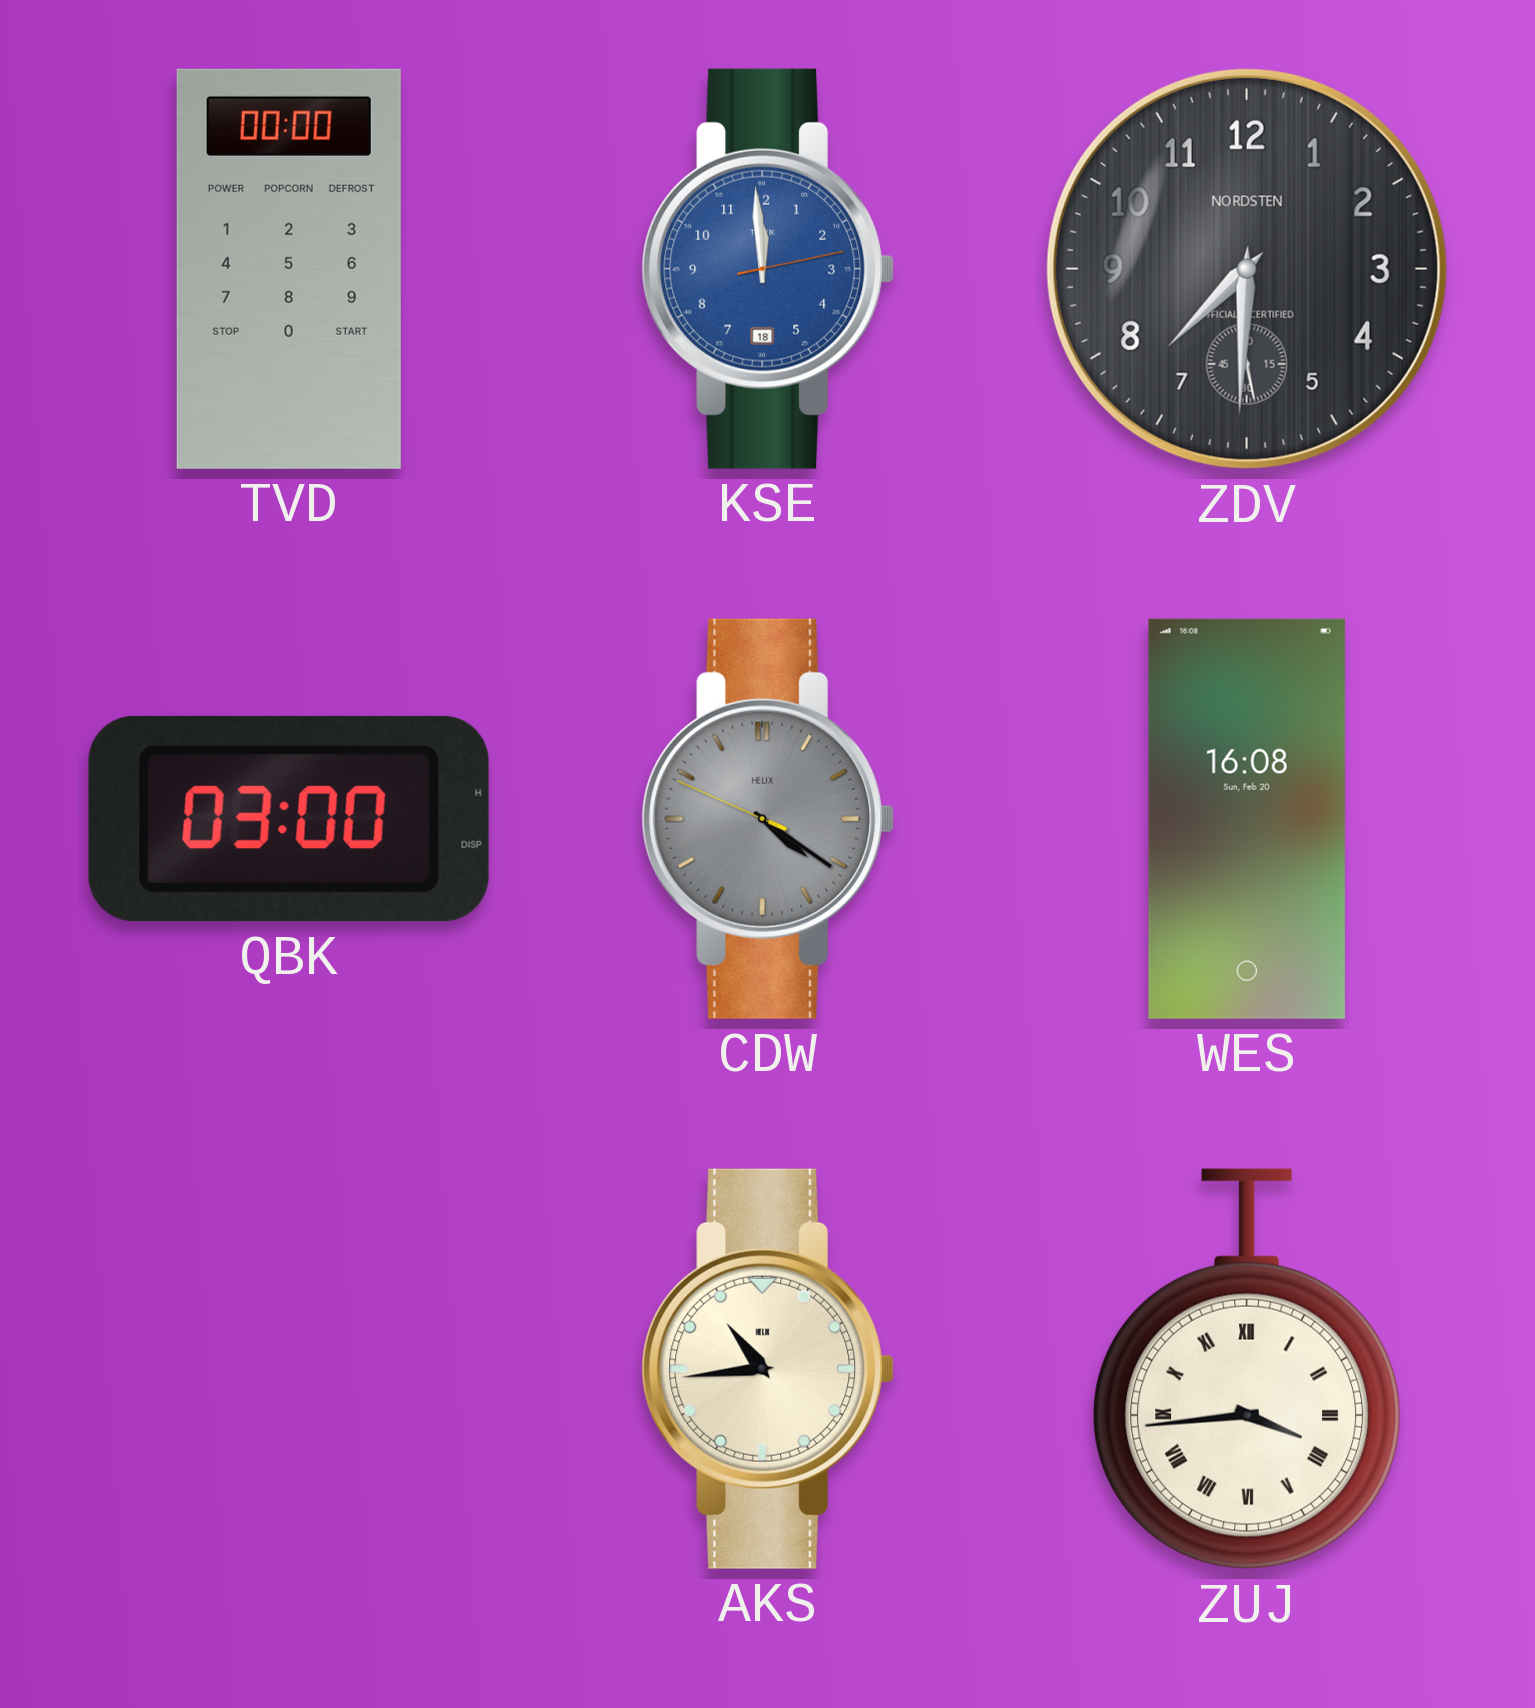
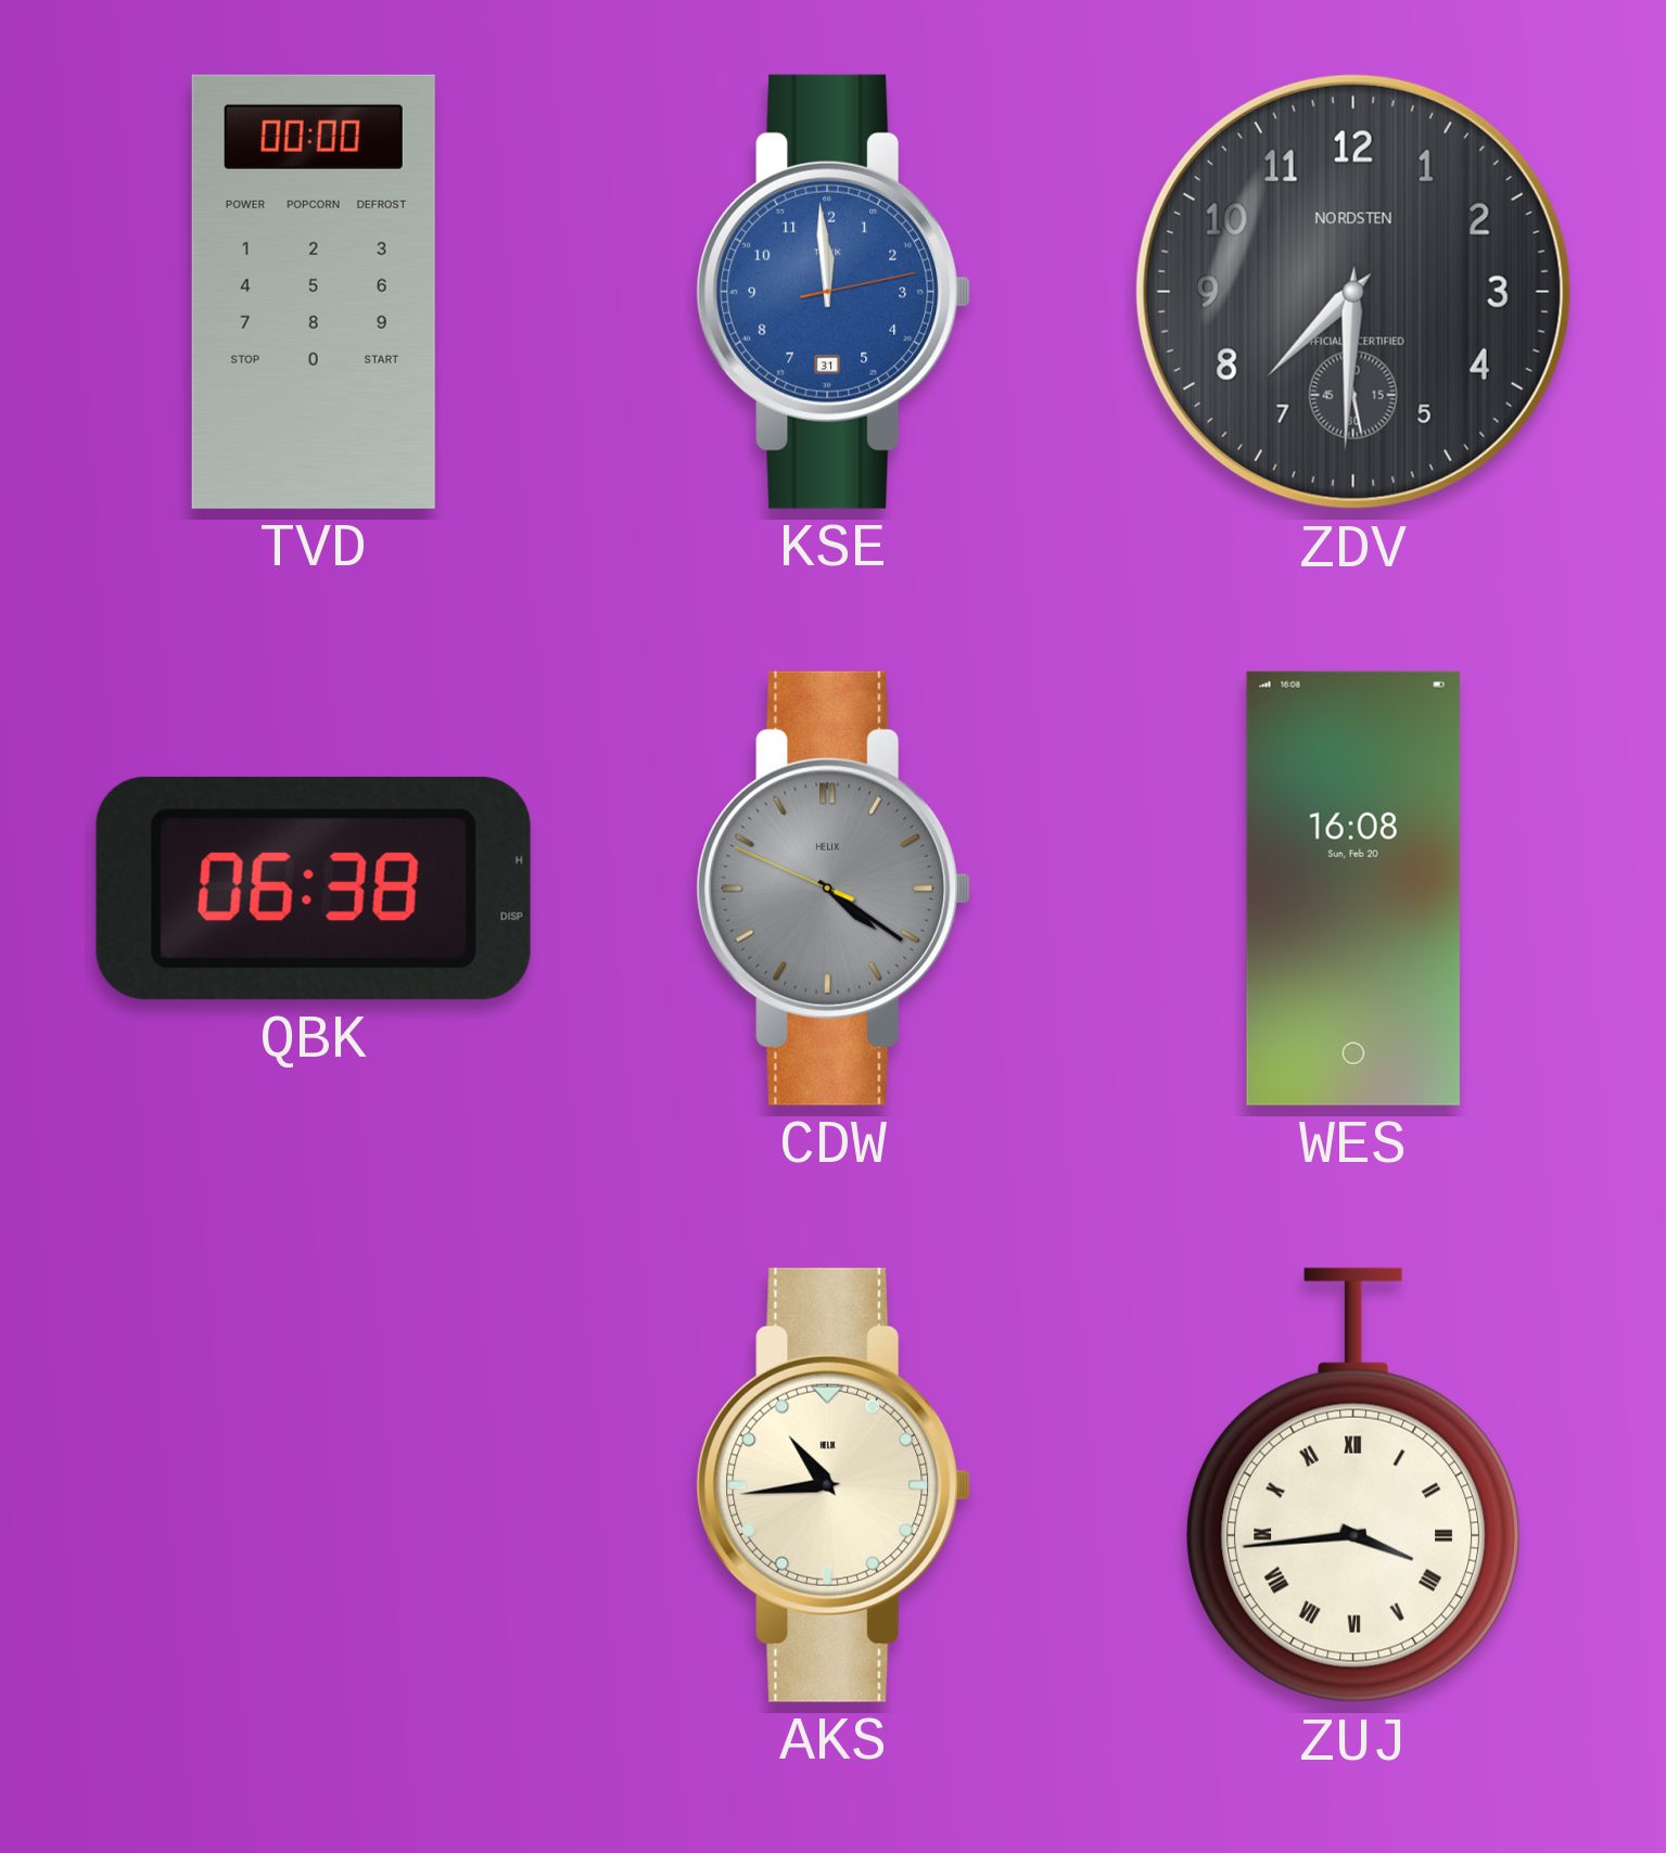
KSE date: 18 -> 31
QBK: 03:00 -> 06:38
